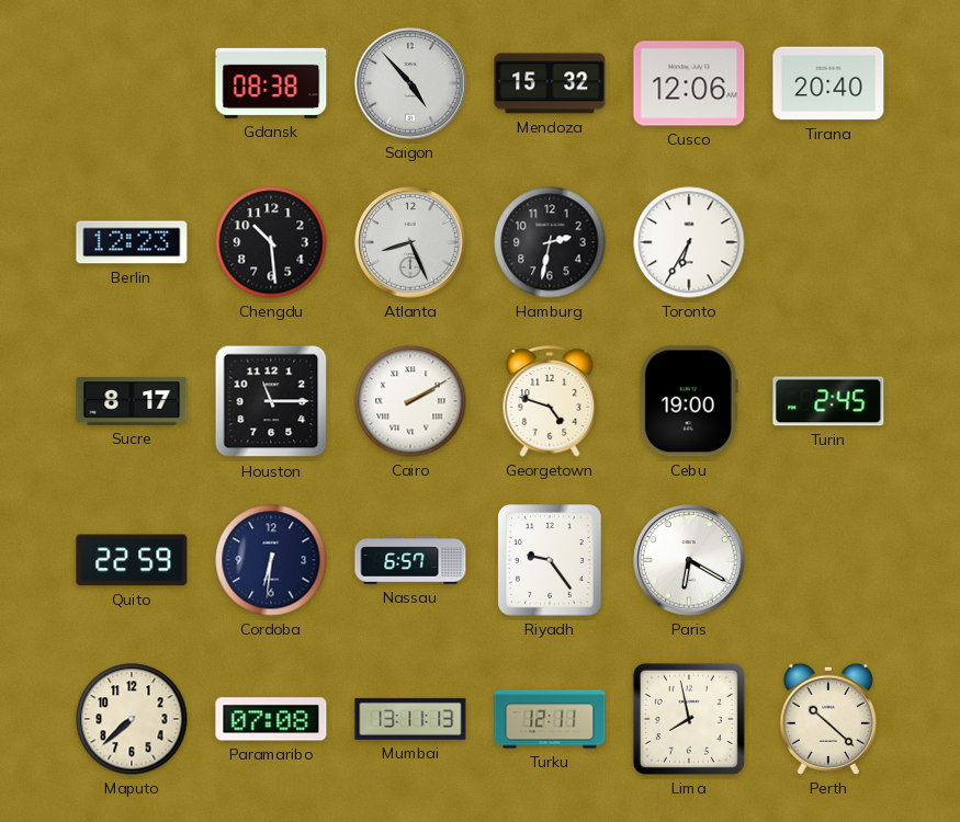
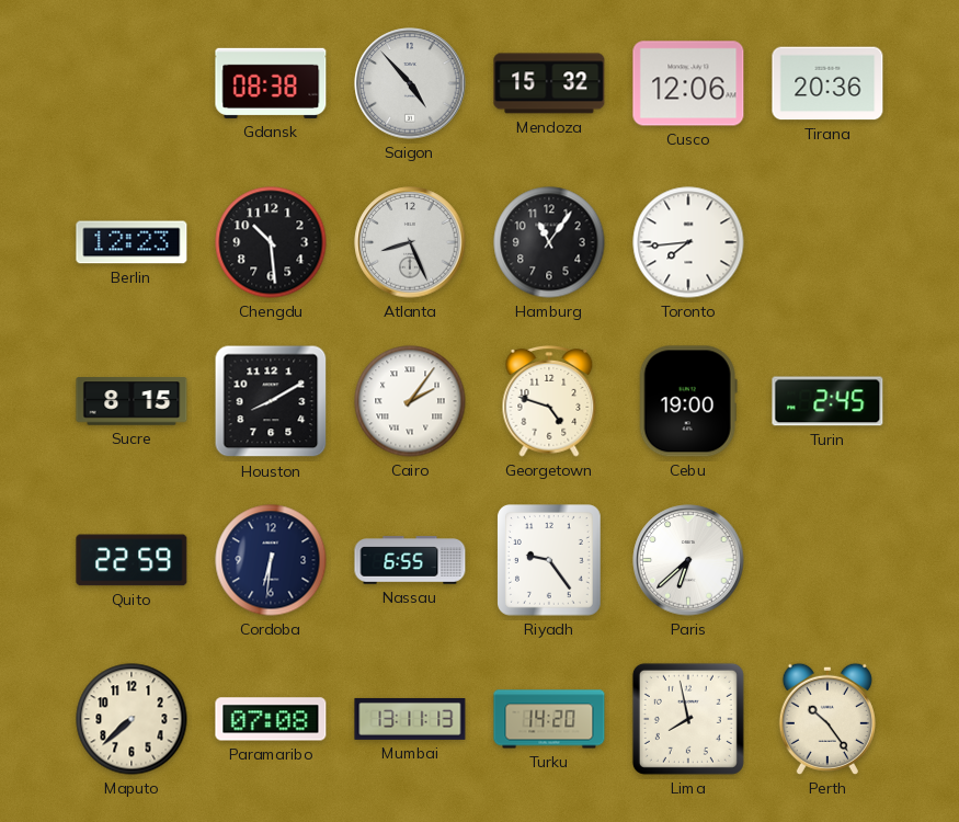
Tirana: 20:40 -> 20:36
Hamburg: 2:32 -> 11:06
Toronto: 6:35 -> 7:44
Sucre: 8:17 -> 8:15
Houston: 11:15 -> 8:10
Cairo: 2:10 -> 2:06
Nassau: 6:57 -> 6:55
Paris: 6:20 -> 6:38
Turku: 12:11 -> 14:20
Perth: 10:22 -> 10:24
